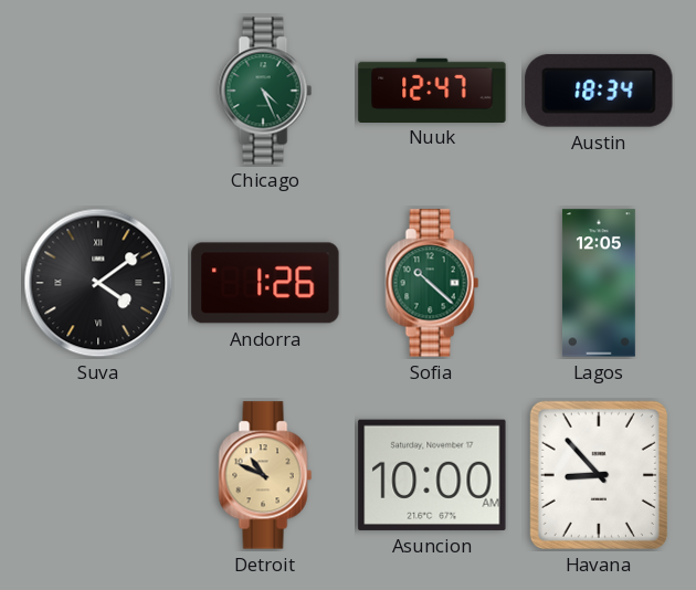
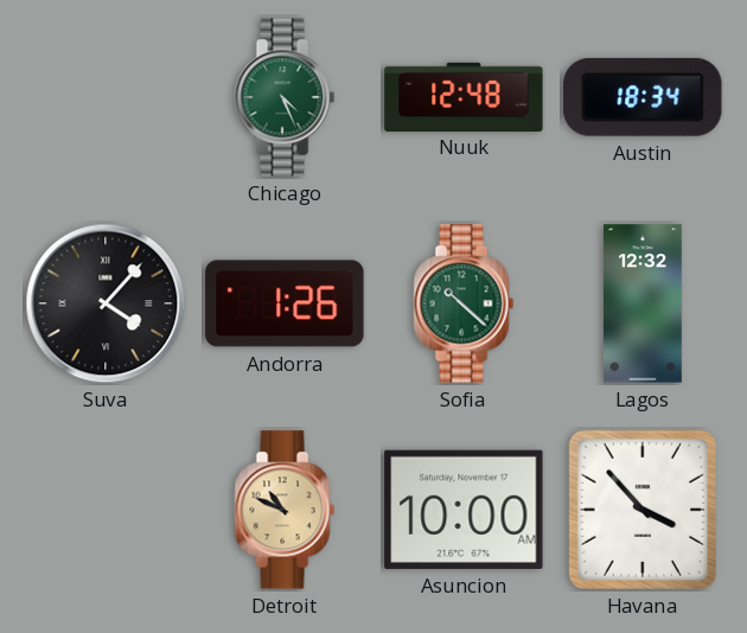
Nuuk: 12:47 -> 12:48
Suva: 4:09 -> 4:07
Lagos: 12:05 -> 12:32
Havana: 8:53 -> 3:53
